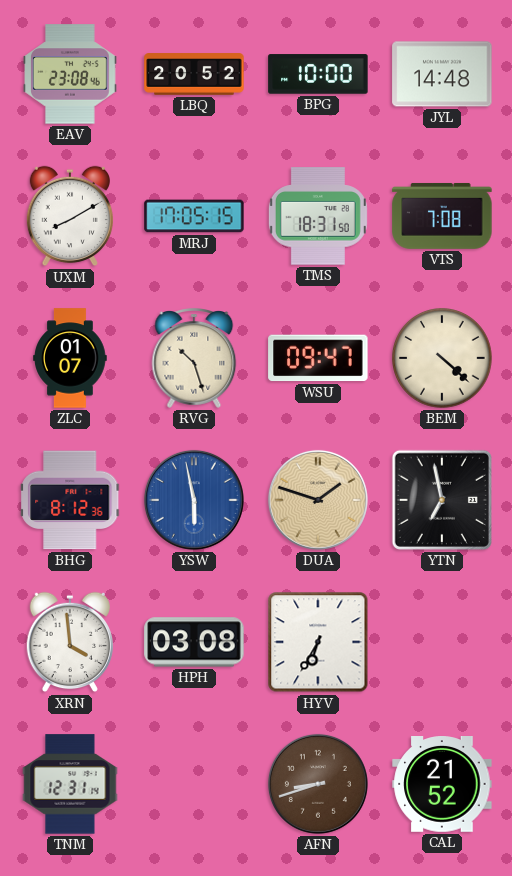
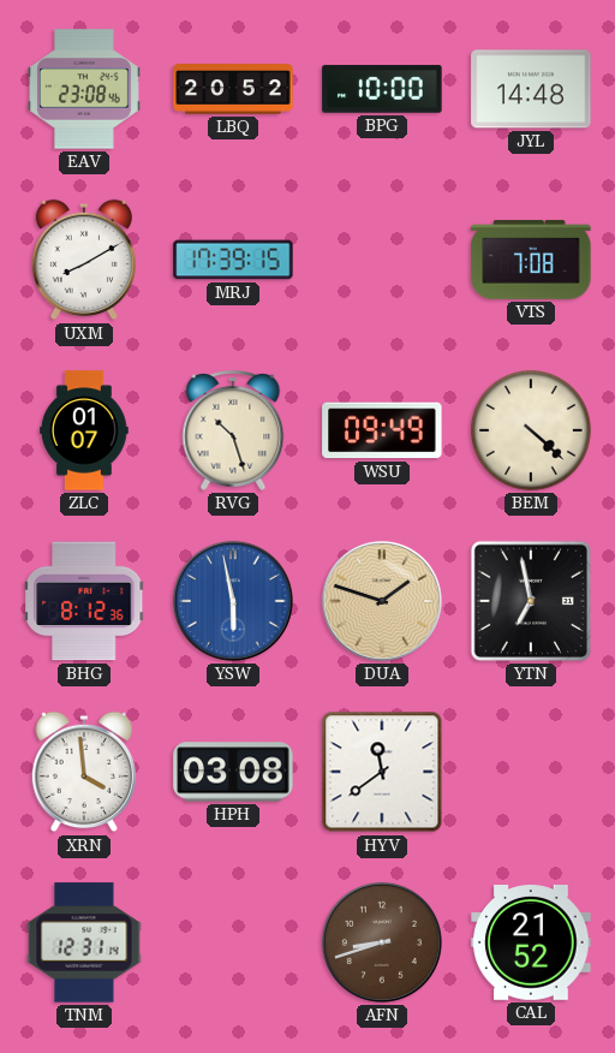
MRJ: 17:05 -> 17:39
TMS: 18:31 -> none
WSU: 09:47 -> 09:49
HYV: 6:35 -> 11:39
